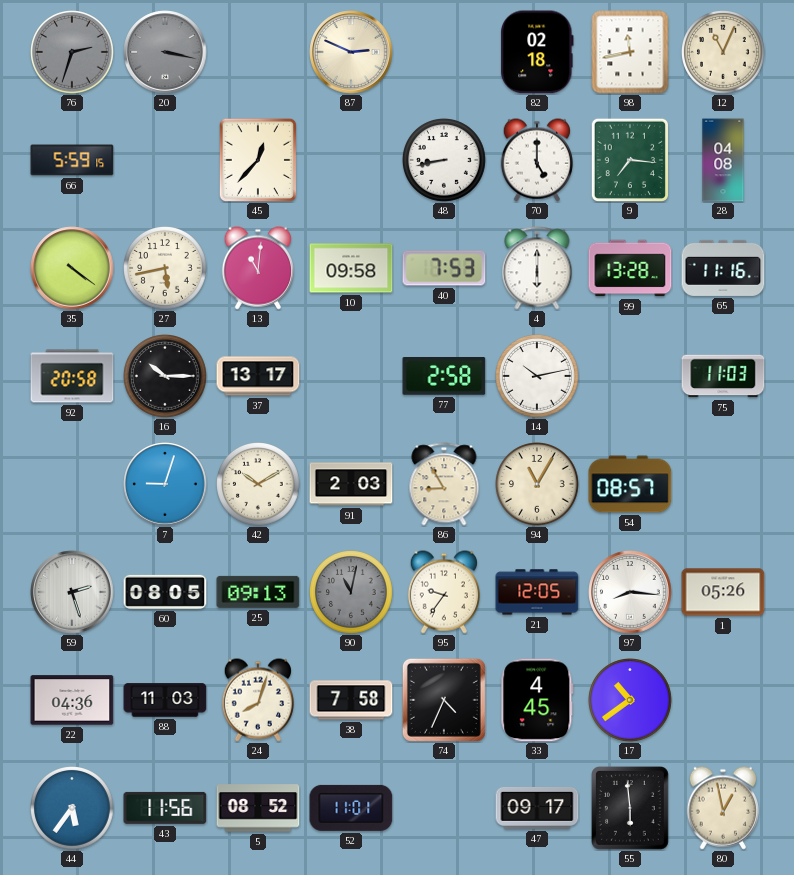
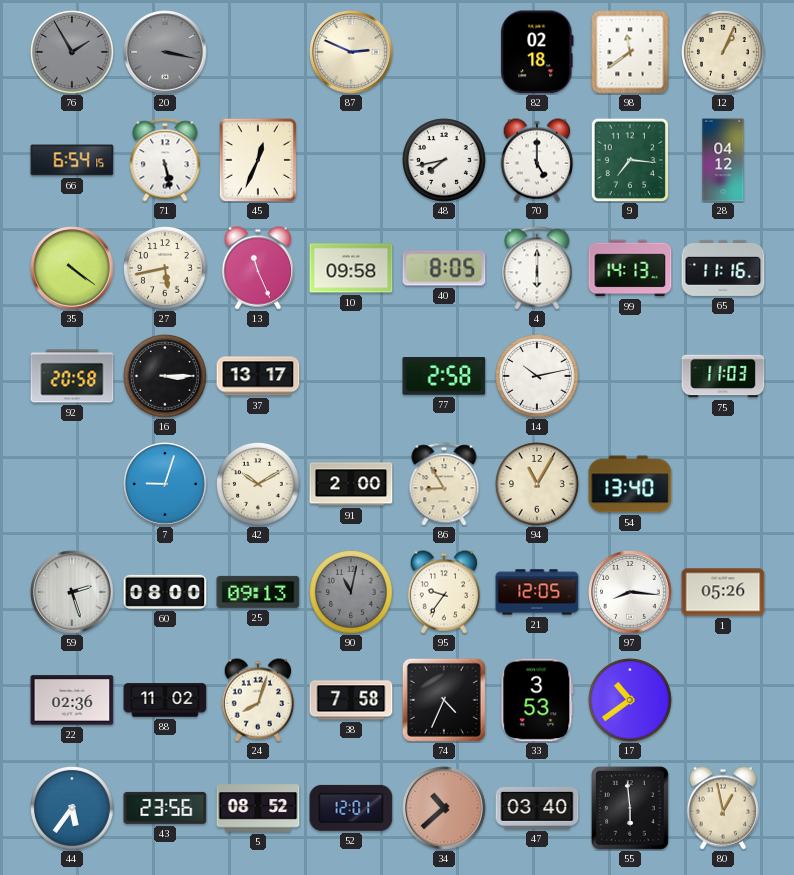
76: 2:33 -> 1:55
98: 11:43 -> 11:39
12: 11:04 -> 1:04
66: 5:59 -> 6:54
71: none -> 5:28
45: 12:37 -> 12:34
48: 8:43 -> 7:43
28: 04:08 -> 04:12
13: 11:01 -> 11:26
40: 7:53 -> 8:05
99: 13:28 -> 14:13
16: 10:15 -> 3:15
91: 2:03 -> 2:00
54: 08:57 -> 13:40
60: 08:05 -> 08:00
22: 04:36 -> 02:36
88: 11:03 -> 11:02
33: 4:45 -> 3:53
43: 11:56 -> 23:56
52: 11:01 -> 12:01
34: none -> 10:38
47: 09:17 -> 03:40
